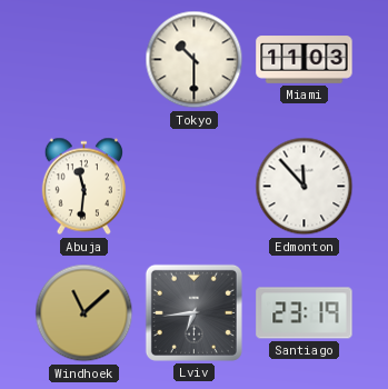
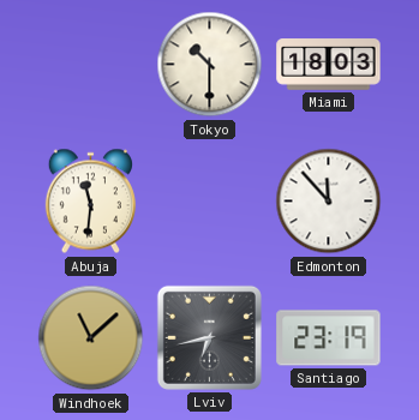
Miami: 11:03 -> 18:03
Lviv: 6:44 -> 6:43
